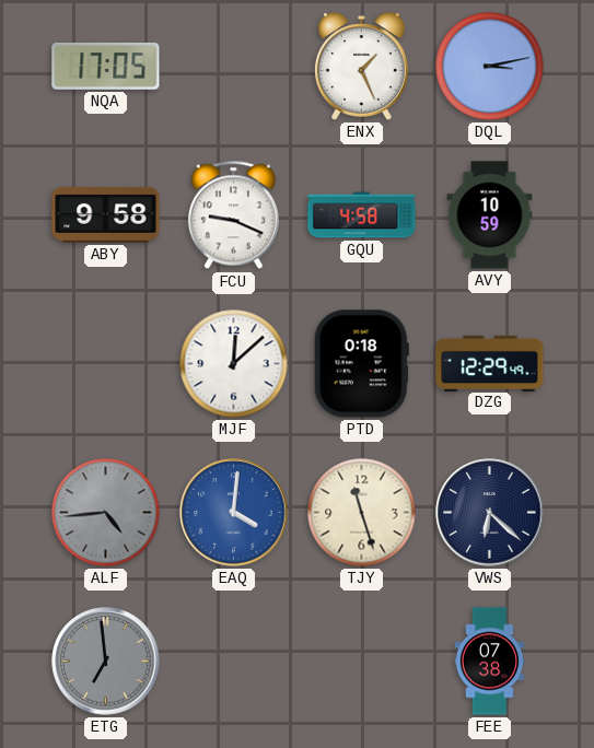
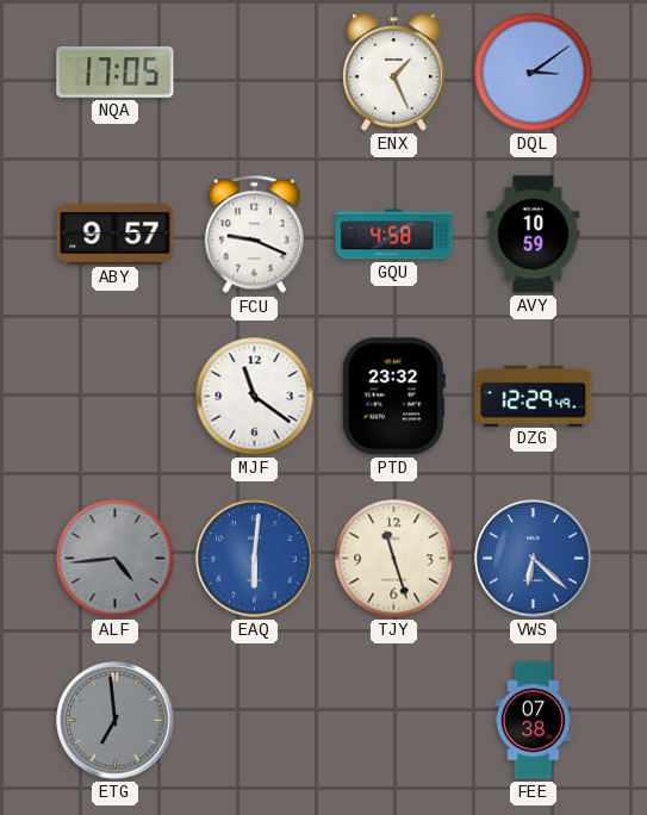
DQL: 3:13 -> 3:09
ABY: 9:58 -> 9:57
MJF: 12:08 -> 11:21
PTD: 0:18 -> 23:32
EAQ: 4:01 -> 6:01
VWS dial: navy -> blue
